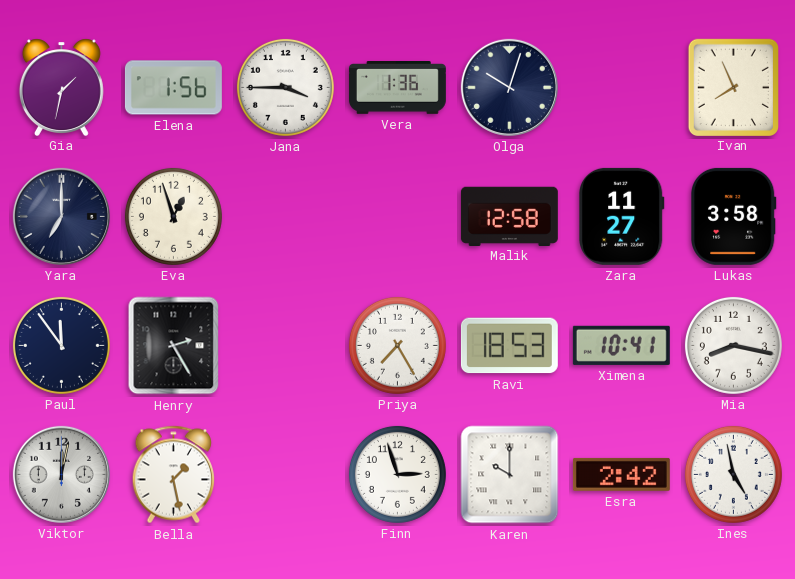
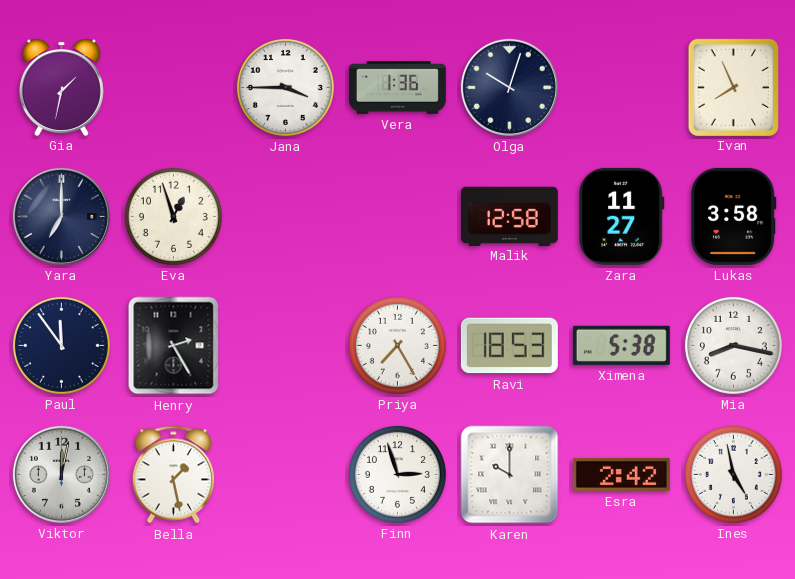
Elena: 1:56 -> none
Ximena: 10:41 -> 5:38
